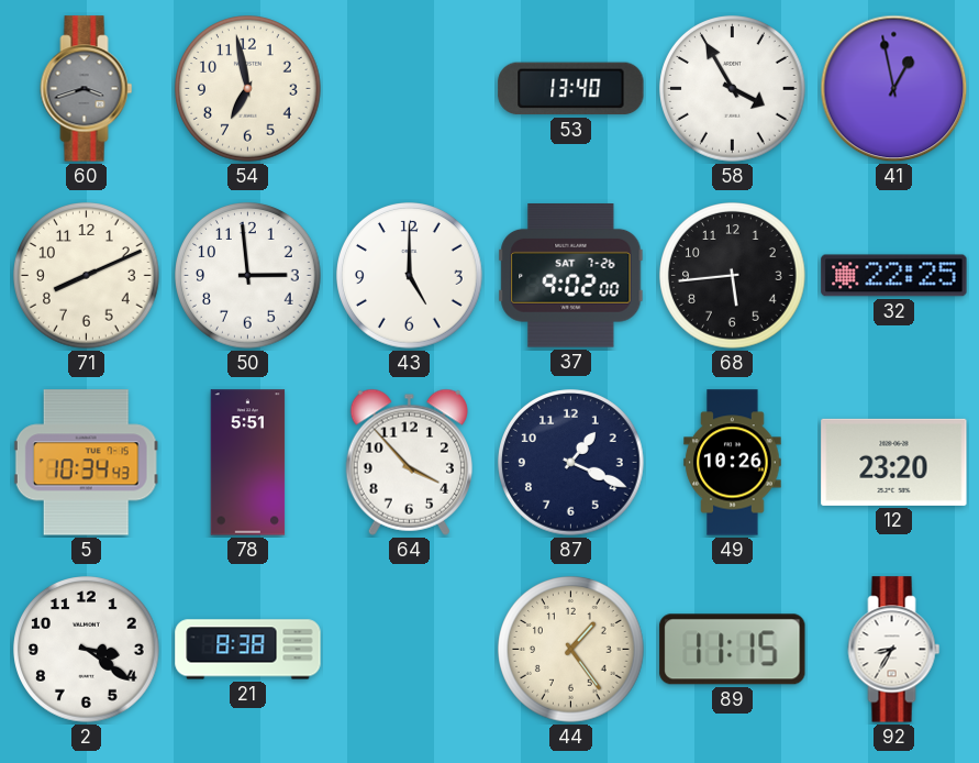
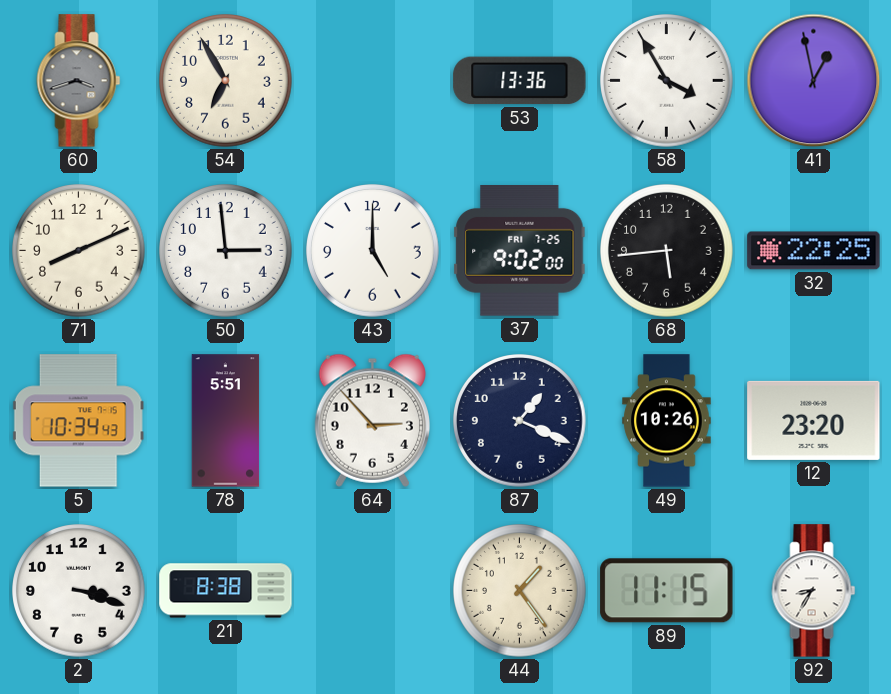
54: 6:58 -> 6:55
53: 13:40 -> 13:36
37 date: SAT 7-26 -> FRI 7-25
64: 3:53 -> 2:53
2: 3:21 -> 3:18
